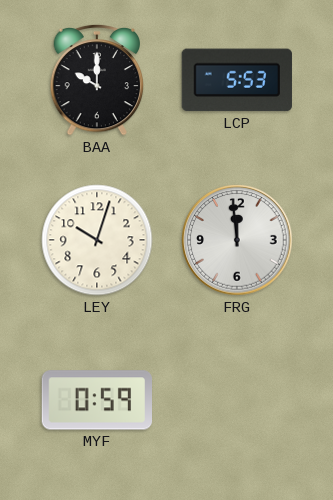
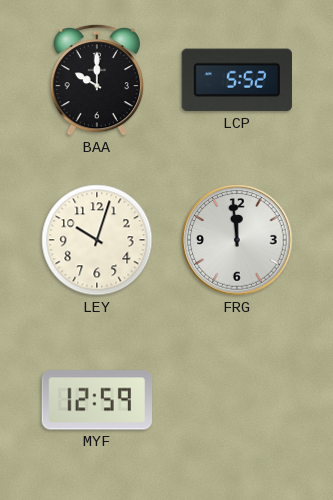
LCP: 5:53 -> 5:52
MYF: 0:59 -> 12:59
